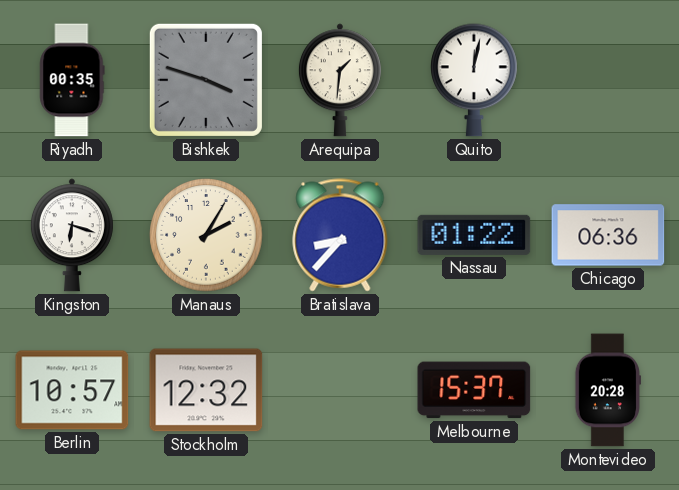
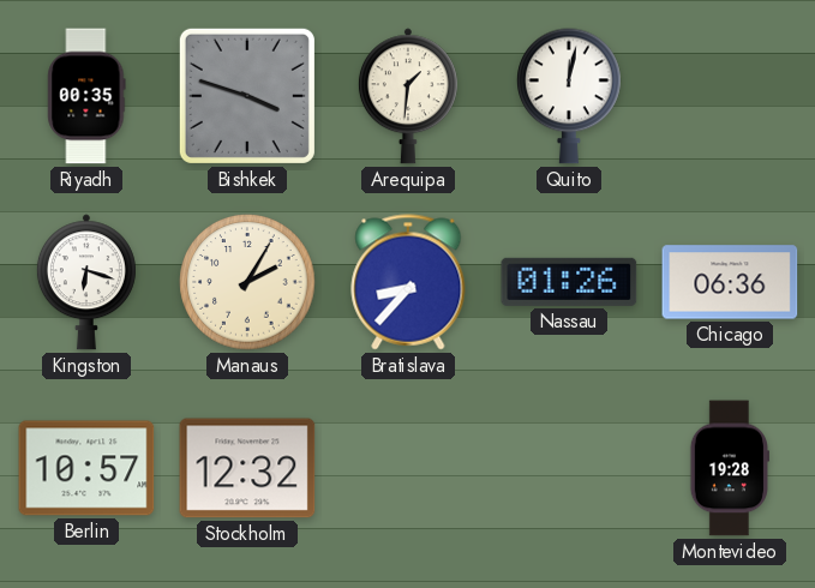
Nassau: 01:22 -> 01:26
Melbourne: 15:37 -> none
Montevideo: 20:28 -> 19:28
